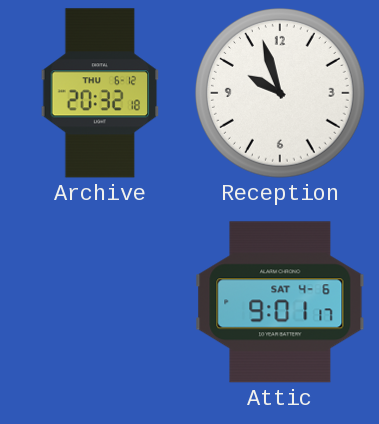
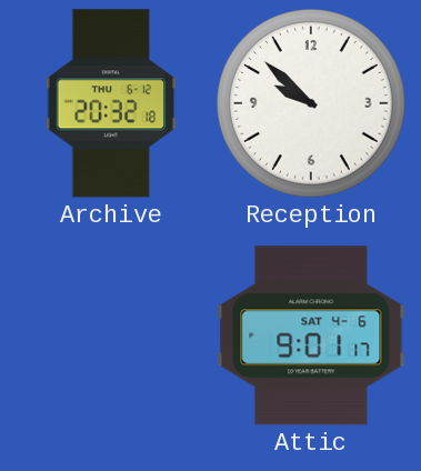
Reception: 9:57 -> 9:52
